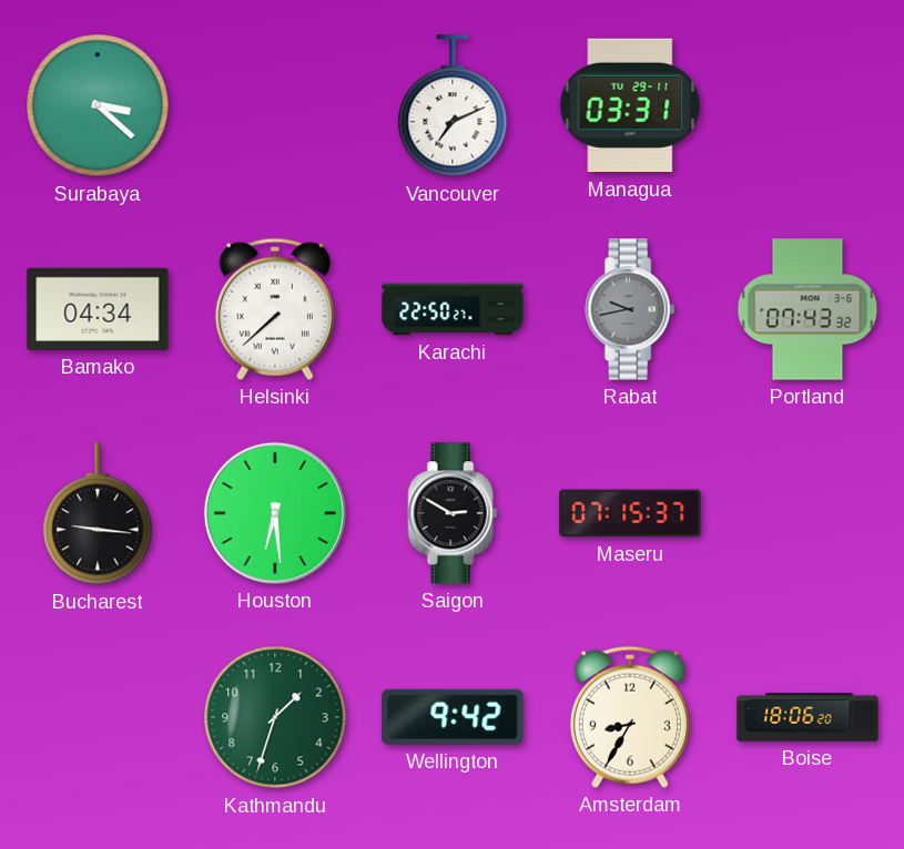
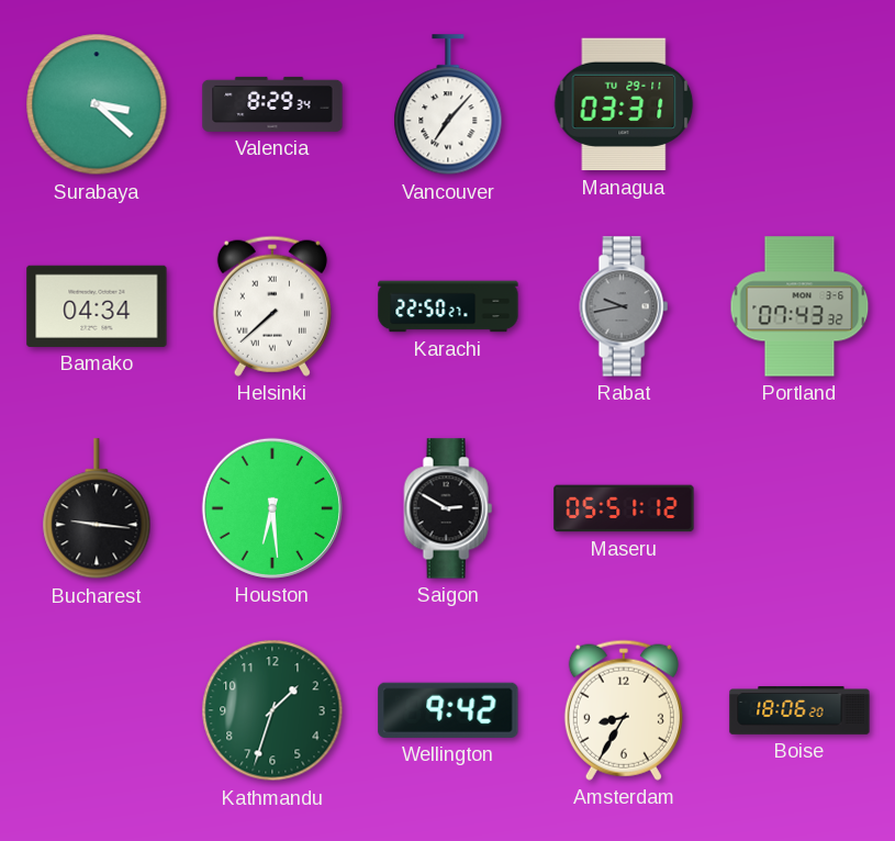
Valencia: none -> 8:29
Vancouver: 7:11 -> 7:07
Maseru: 07:15 -> 05:51
